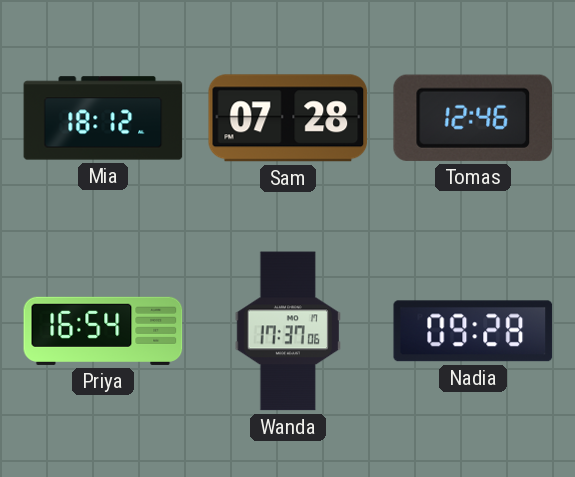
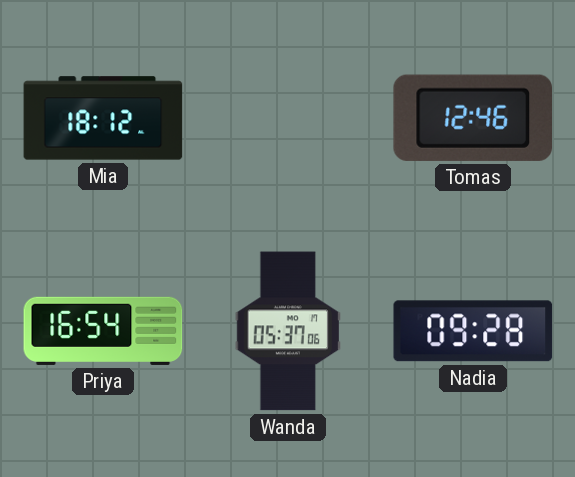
Sam: 07:28 -> none
Wanda: 17:37 -> 05:37
